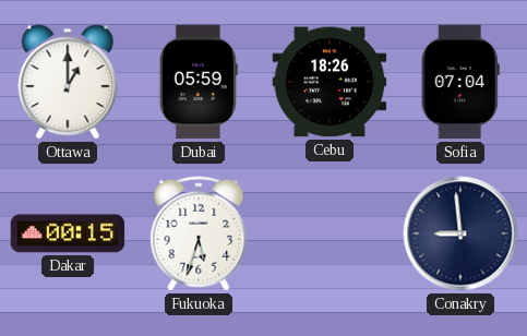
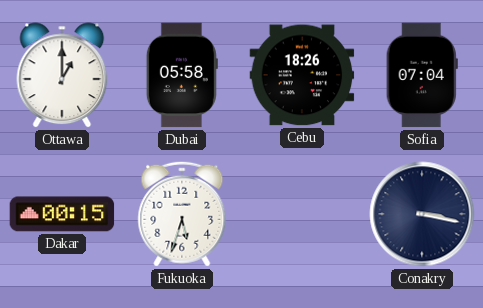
Dubai: 05:59 -> 05:58
Conakry: 8:59 -> 3:17
